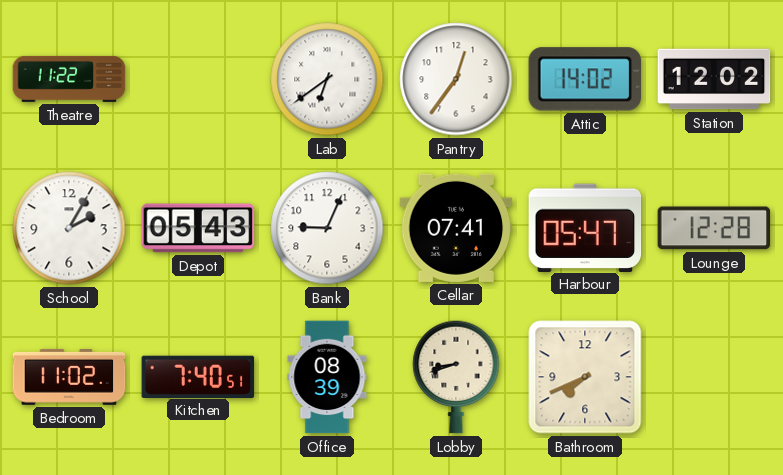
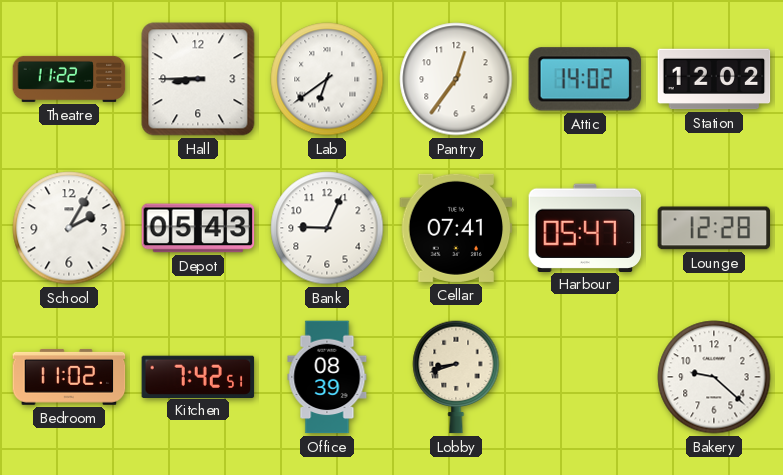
Hall: none -> 8:45
Kitchen: 7:40 -> 7:42
Bathroom: 7:41 -> none
Bakery: none -> 9:22
